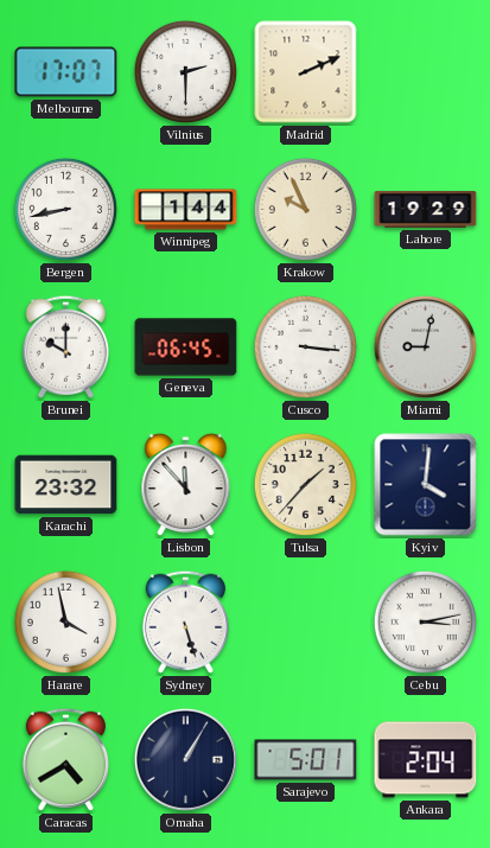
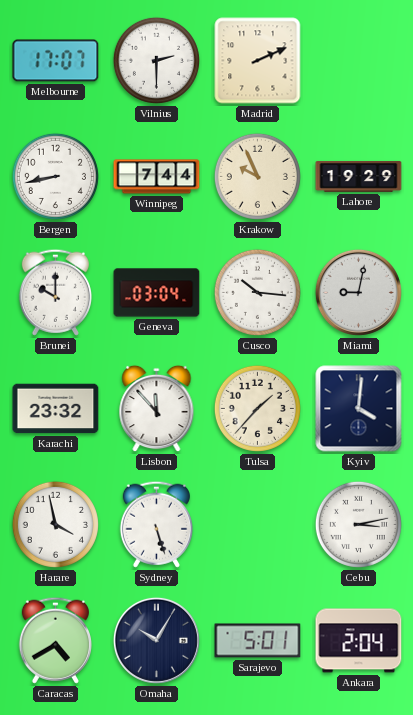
Winnipeg: 1:44 -> 7:44
Geneva: 06:45 -> 03:04
Cusco: 3:16 -> 10:16
Omaha: 1:05 -> 10:05
